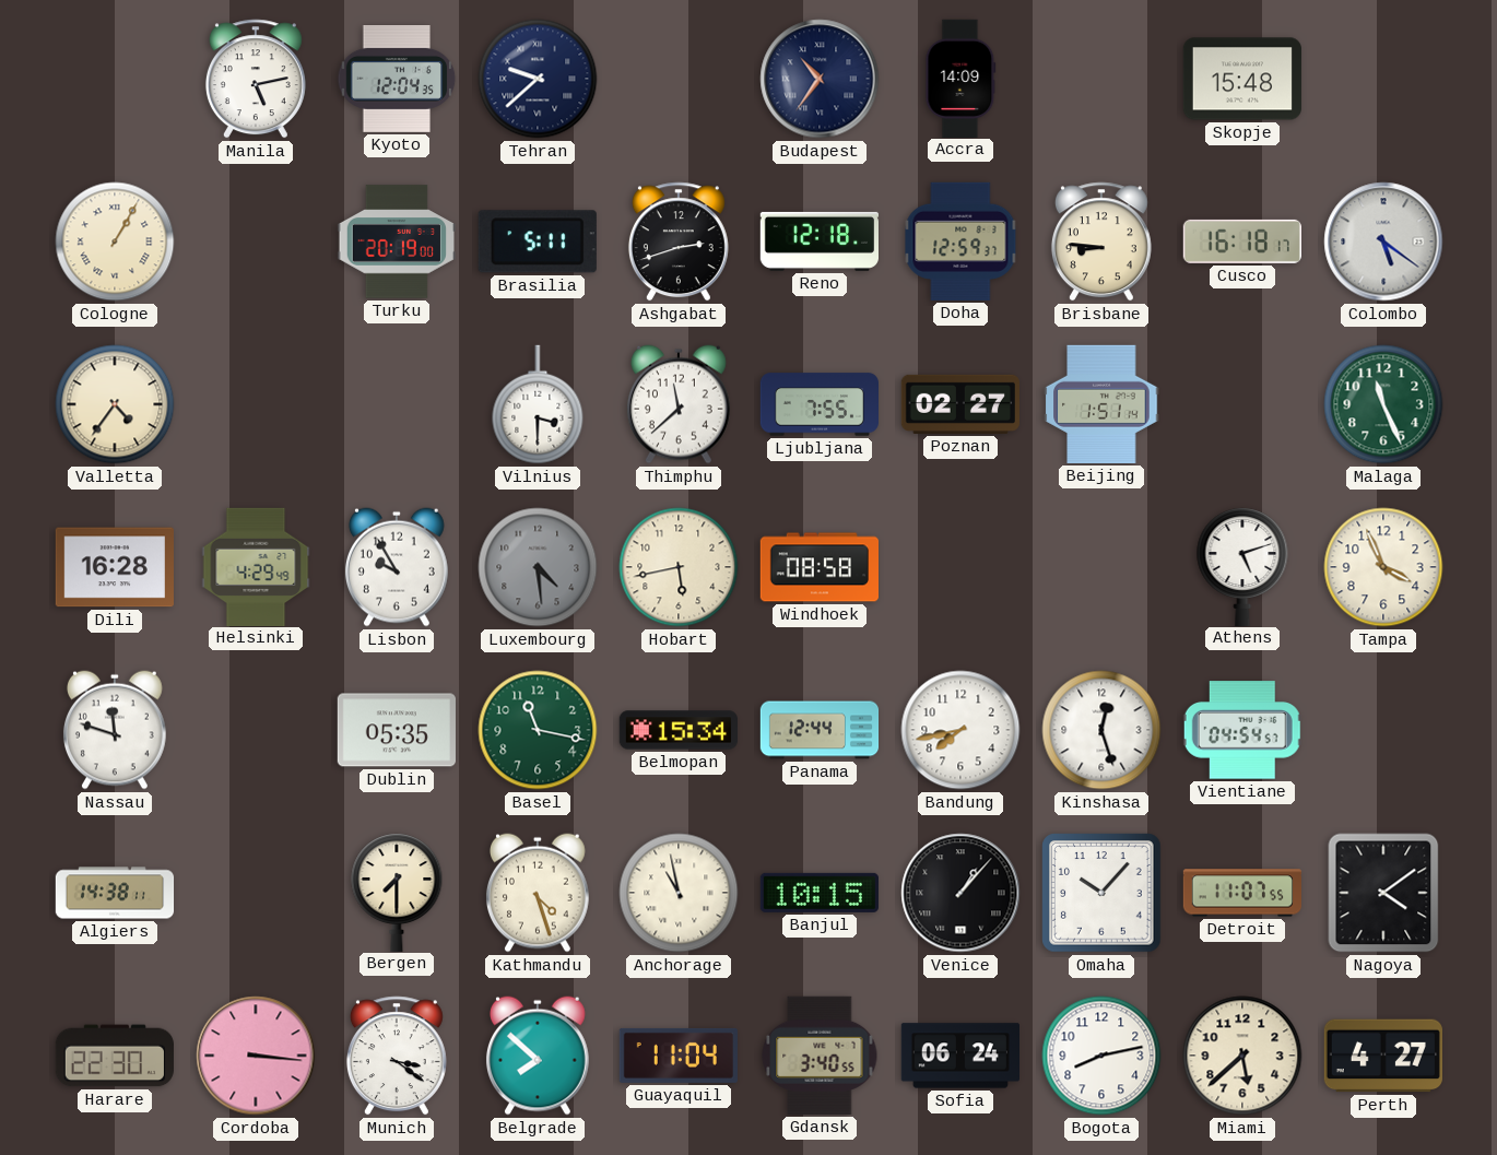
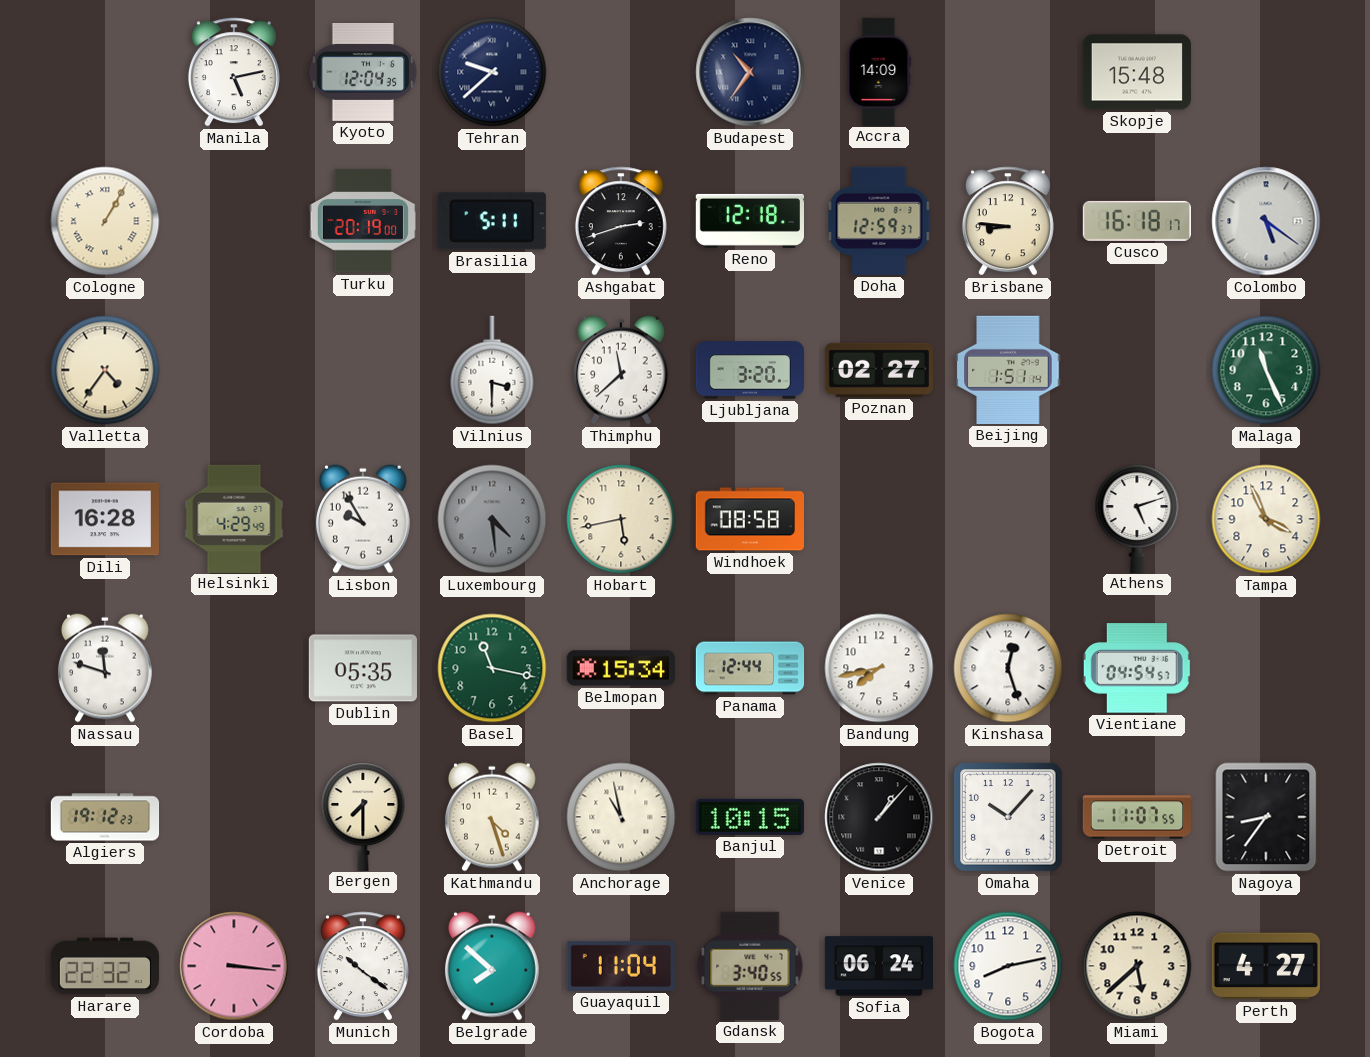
Ljubljana: 7:55 -> 3:20
Algiers: 14:38 -> 19:12
Nagoya: 4:09 -> 8:36
Harare: 22:30 -> 22:32
Munich: 3:21 -> 10:21
